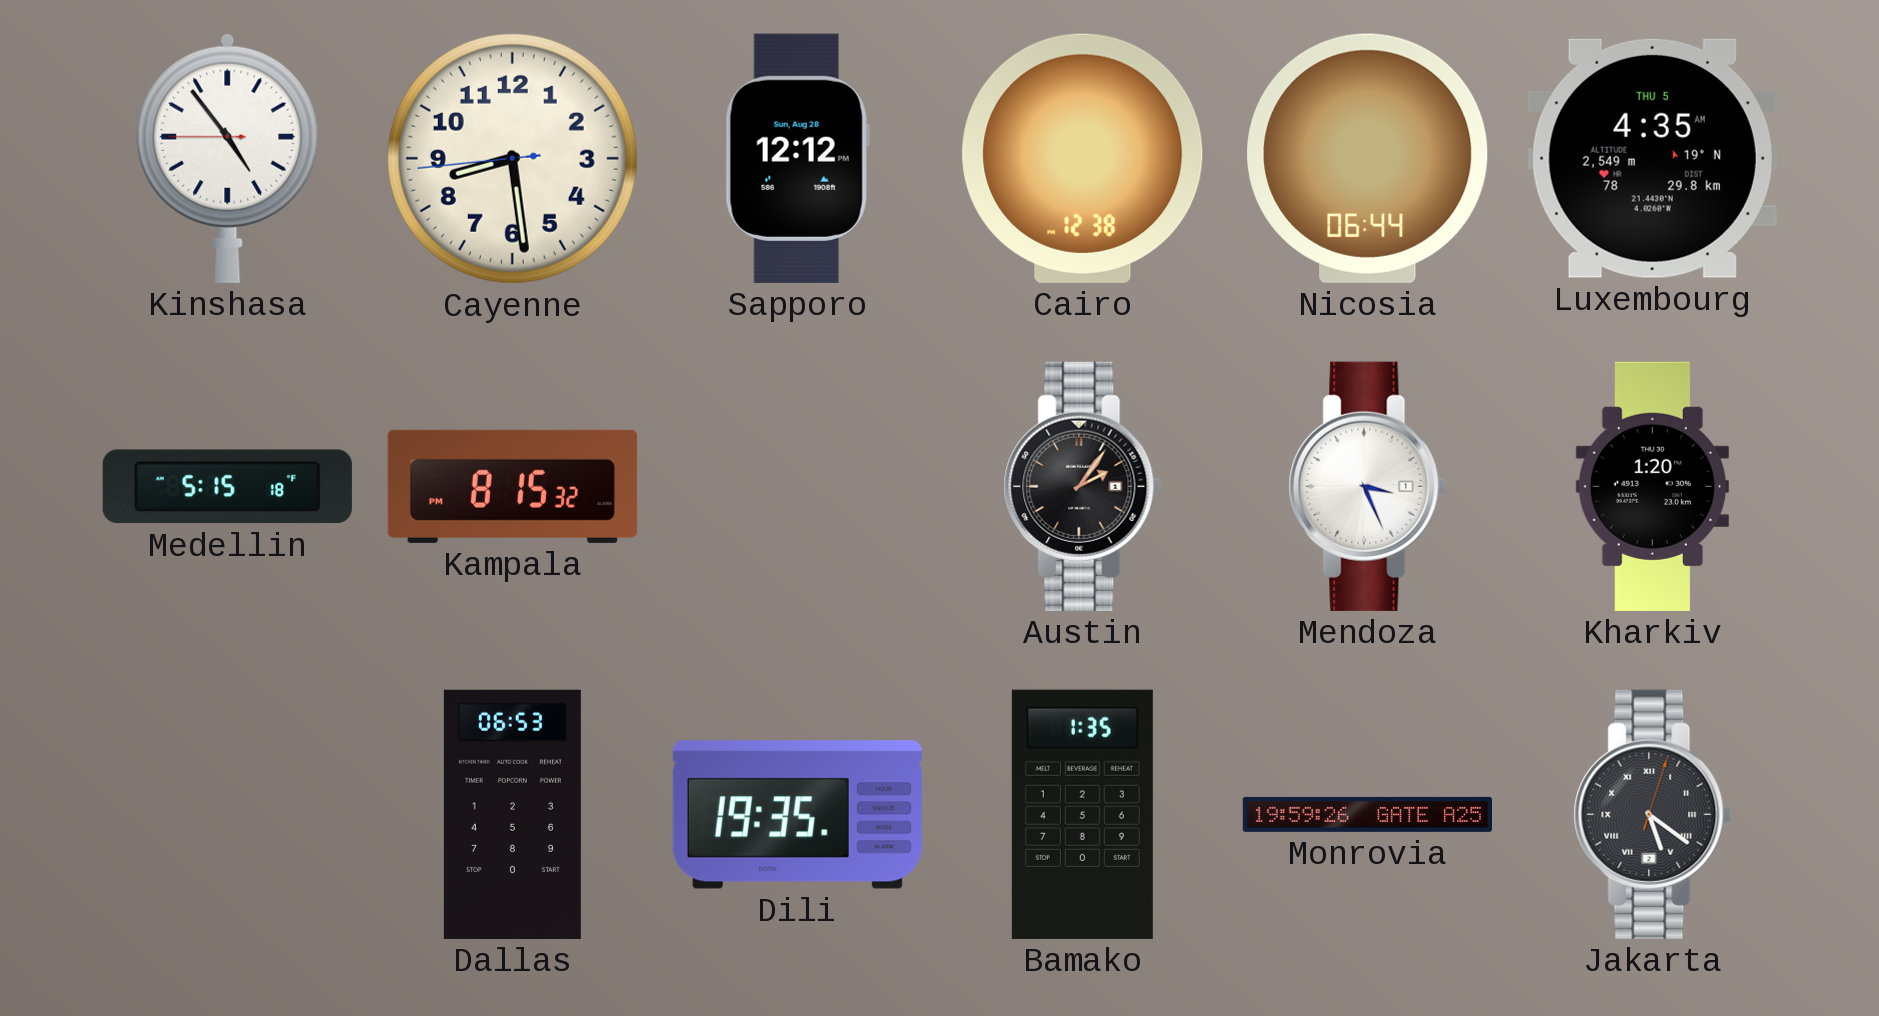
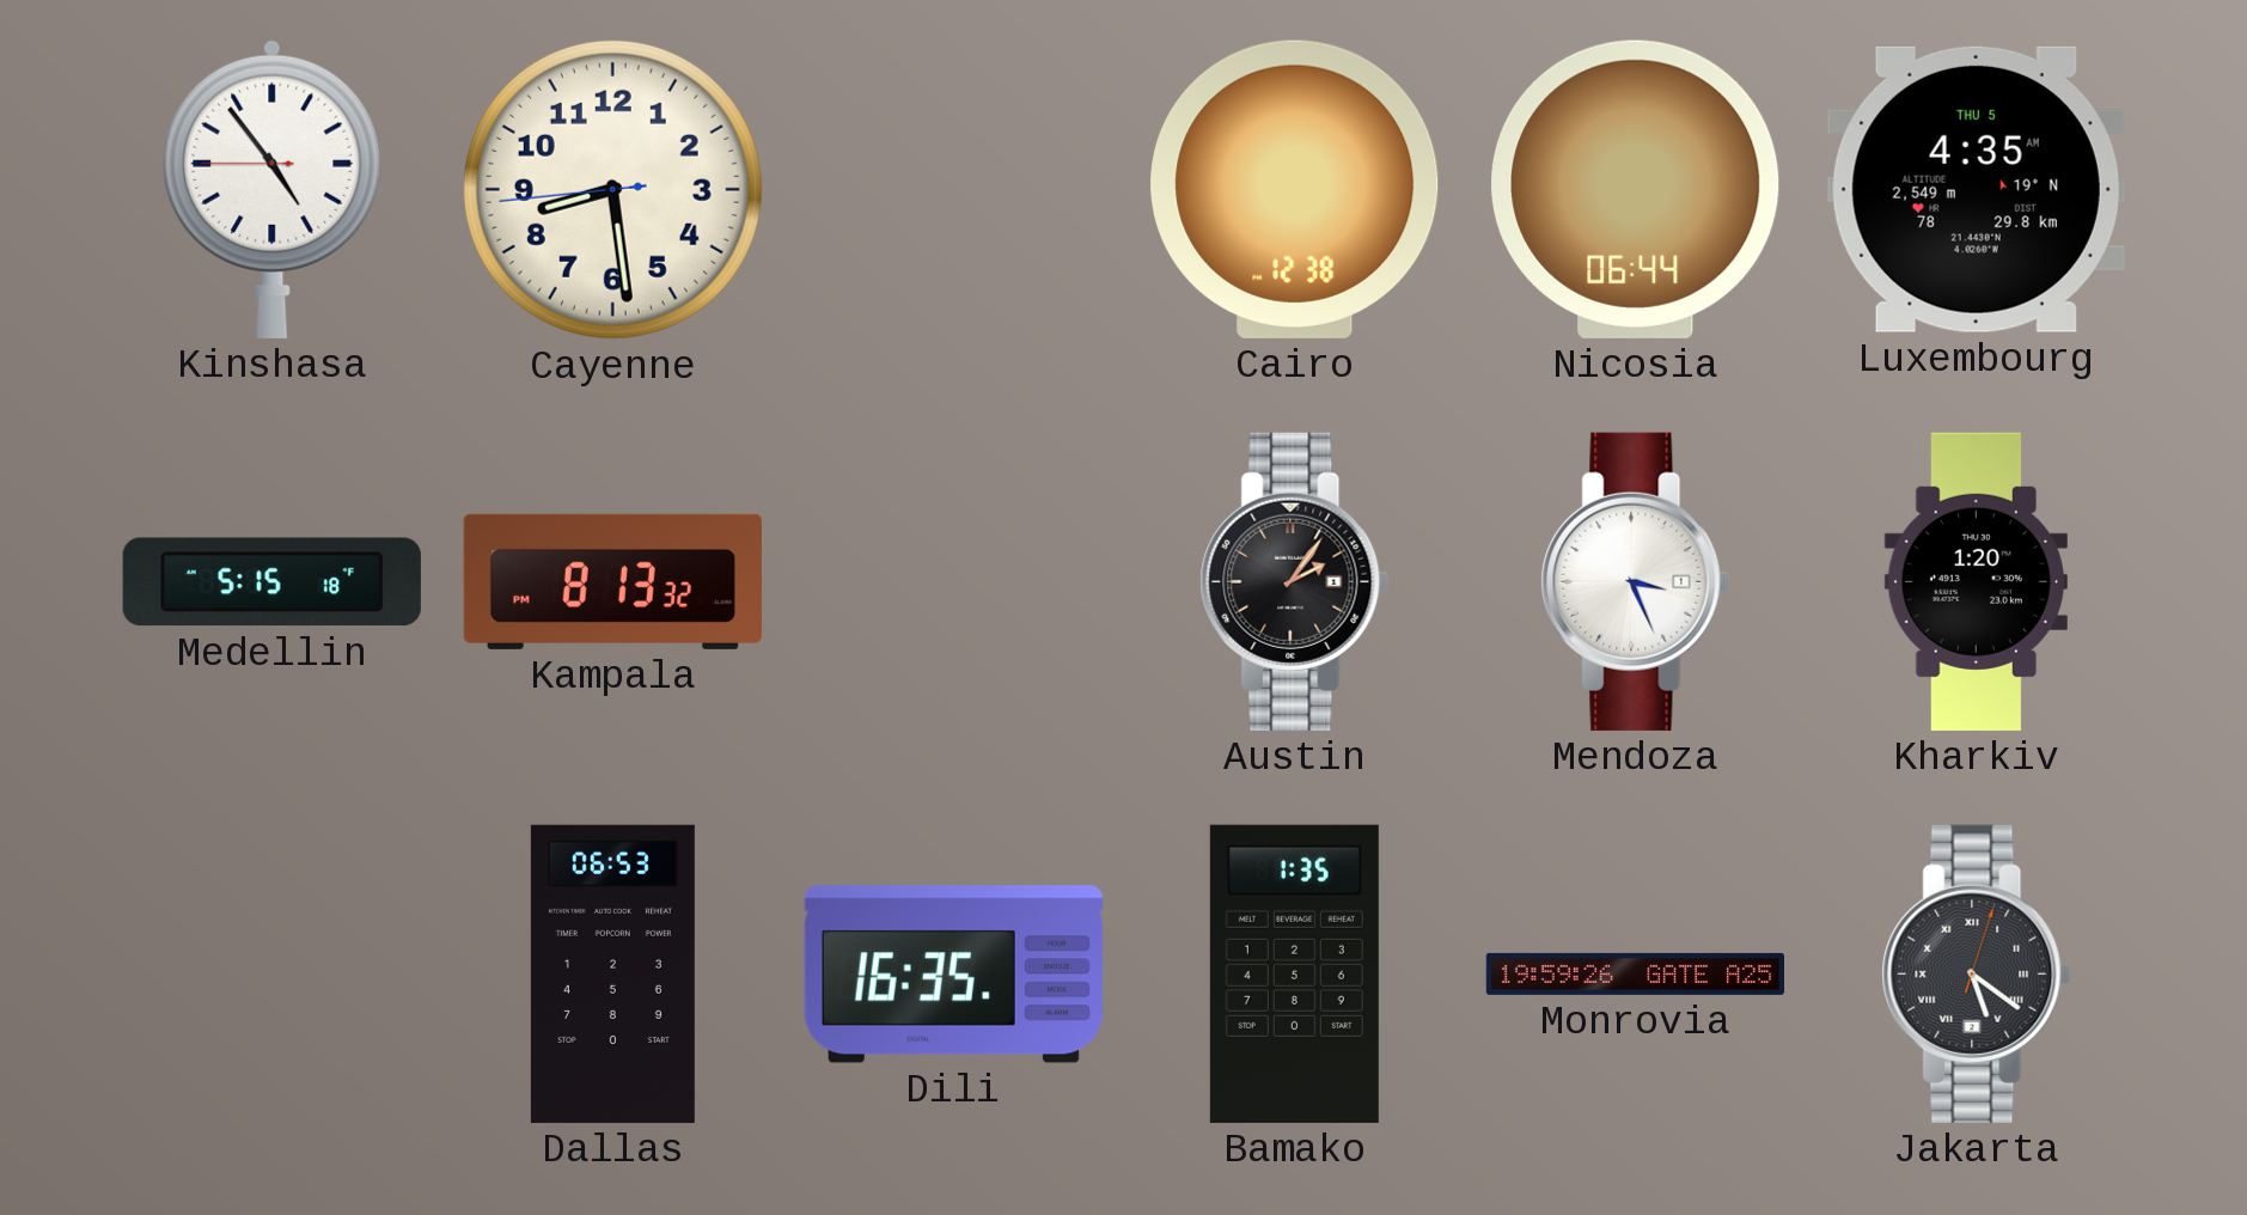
Sapporo: 12:12 -> none
Kampala: 8:15 -> 8:13
Dili: 19:35 -> 16:35
